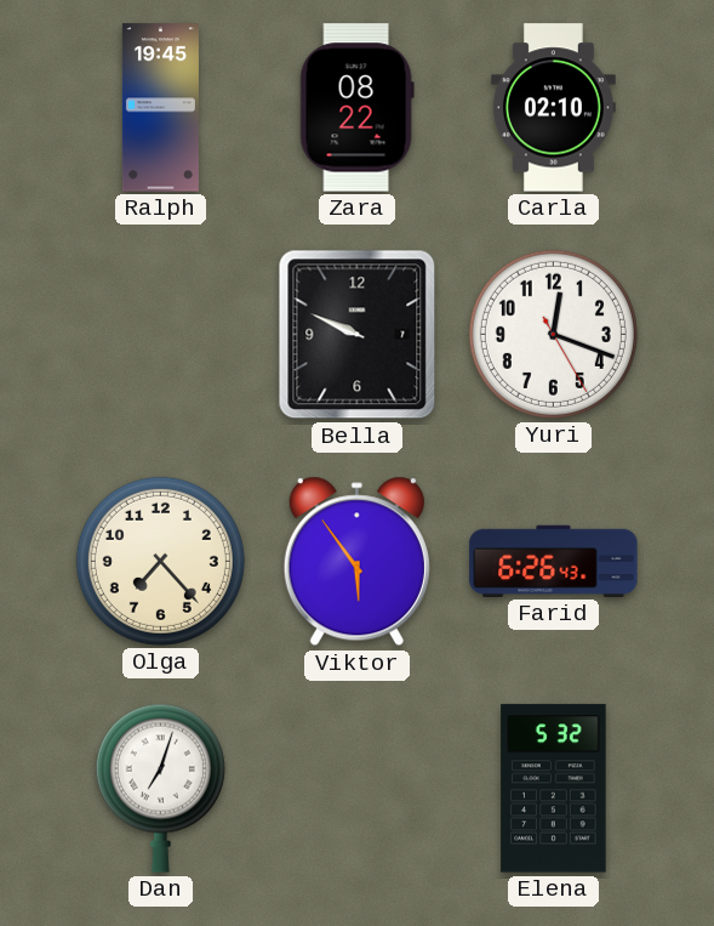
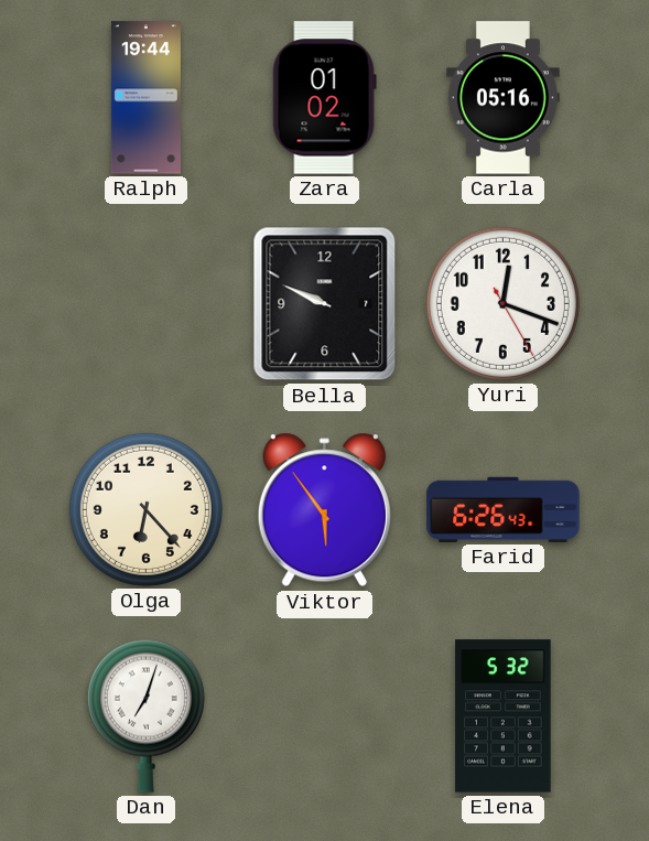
Ralph: 19:45 -> 19:44
Zara: 08:22 -> 01:02
Carla: 02:10 -> 05:16
Olga: 7:23 -> 6:23
